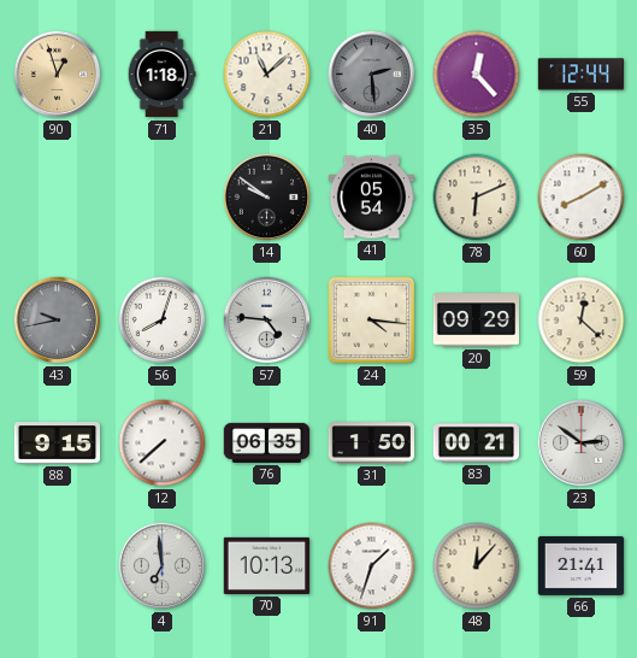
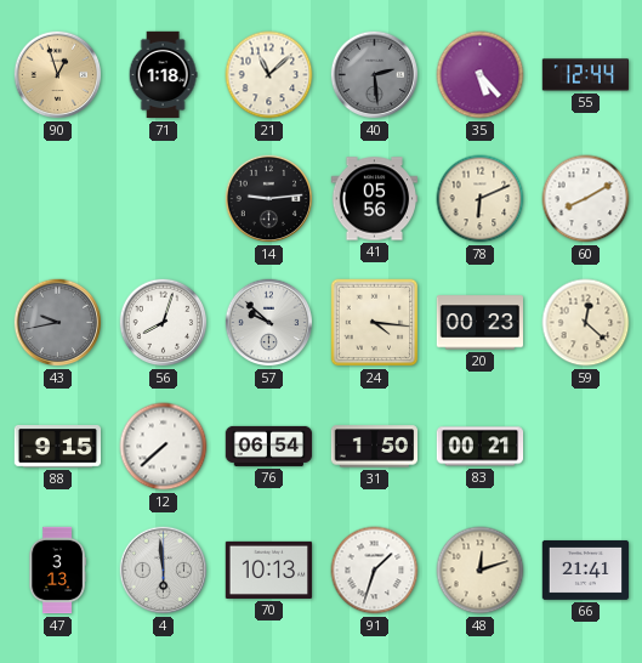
35: 12:23 -> 5:23
14: 9:51 -> 9:14
41: 05:54 -> 05:56
57: 4:46 -> 9:52
20: 09:29 -> 00:23
76: 06:35 -> 06:54
23: 2:51 -> none
47: none -> 3:13
4: 6:59 -> 5:59
48: 12:07 -> 12:12
